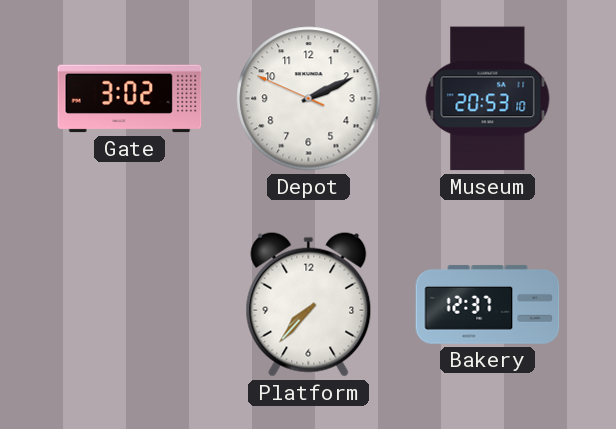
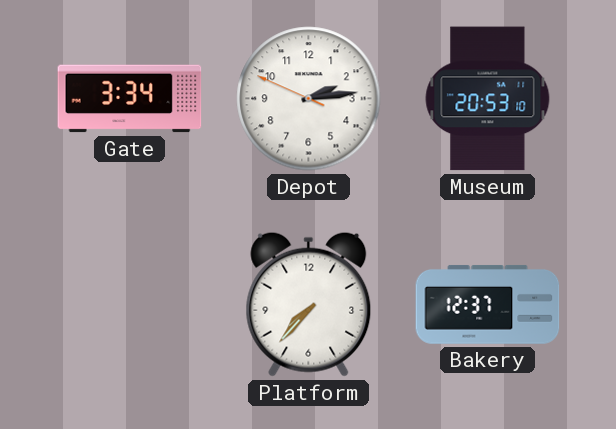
Gate: 3:02 -> 3:34
Depot: 2:10 -> 2:13
